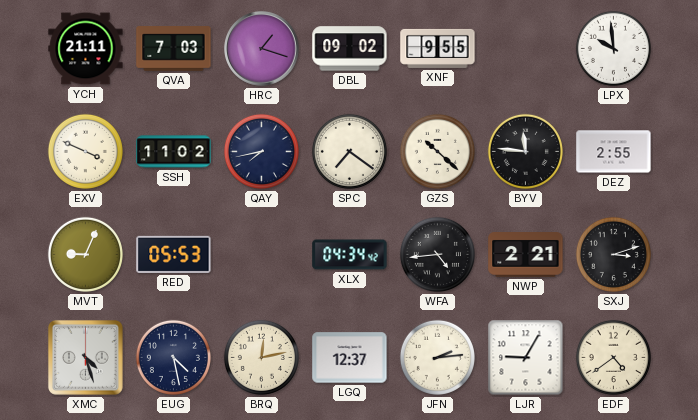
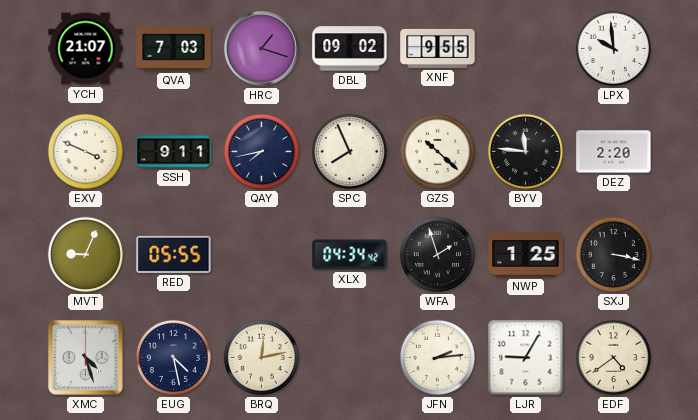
YCH: 21:11 -> 21:07
SSH: 11:02 -> 9:11
SPC: 7:21 -> 7:56
DEZ: 2:55 -> 2:20
RED: 05:53 -> 05:55
WFA: 4:44 -> 1:57
NWP: 2:21 -> 1:25
SXJ: 3:12 -> 3:17
LGQ: 12:37 -> none
